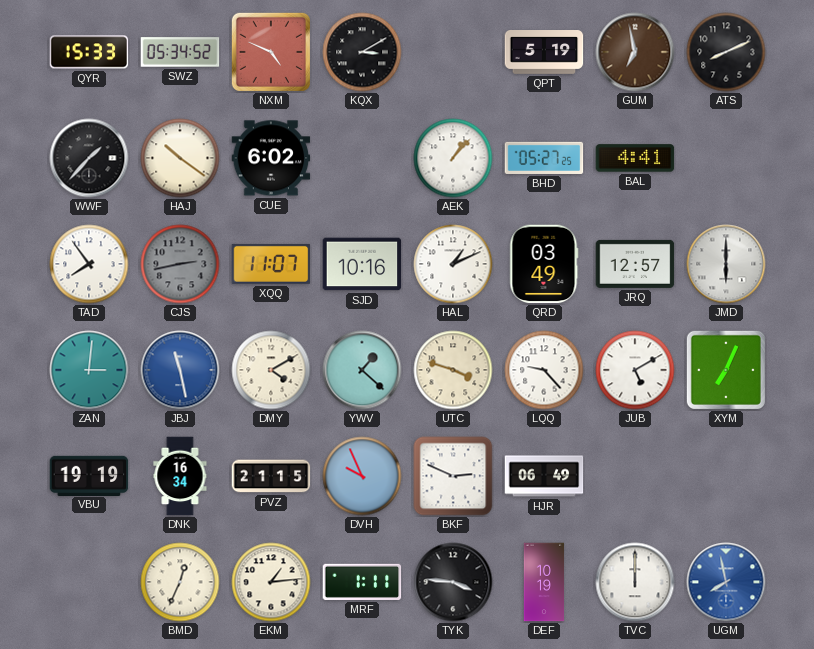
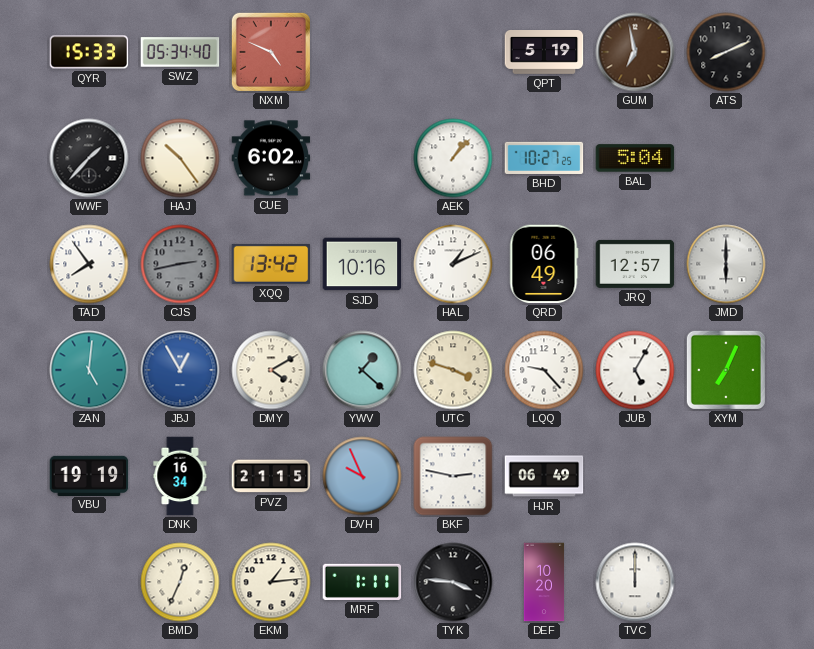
SWZ: 05:34:52 -> 05:34:40
KQX: 3:10 -> none
HAJ: 10:21 -> 10:24
BHD: 05:27 -> 10:27
BAL: 4:41 -> 5:04
XQQ: 11:07 -> 13:42
QRD: 03:49 -> 06:49
ZAN: 3:01 -> 5:01
JBJ: 11:28 -> 12:55
JUB: 5:10 -> 5:05
BKF: 2:49 -> 2:47
DEF: 10:19 -> 10:20
UGM: 7:58 -> none
